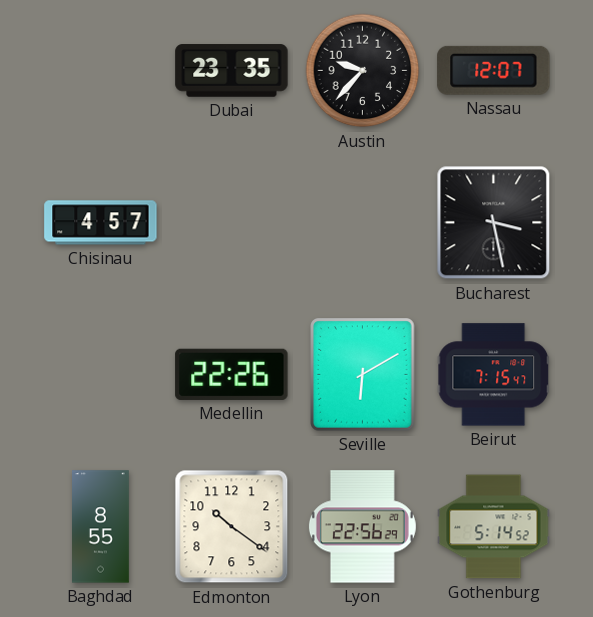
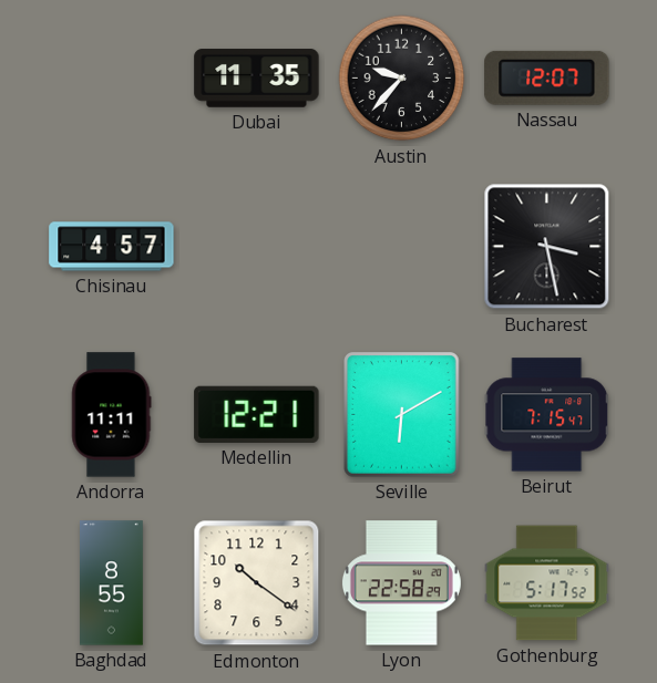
Dubai: 23:35 -> 11:35
Andorra: none -> 11:11
Medellin: 22:26 -> 12:21
Lyon: 22:56 -> 22:58
Gothenburg: 5:14 -> 5:17
